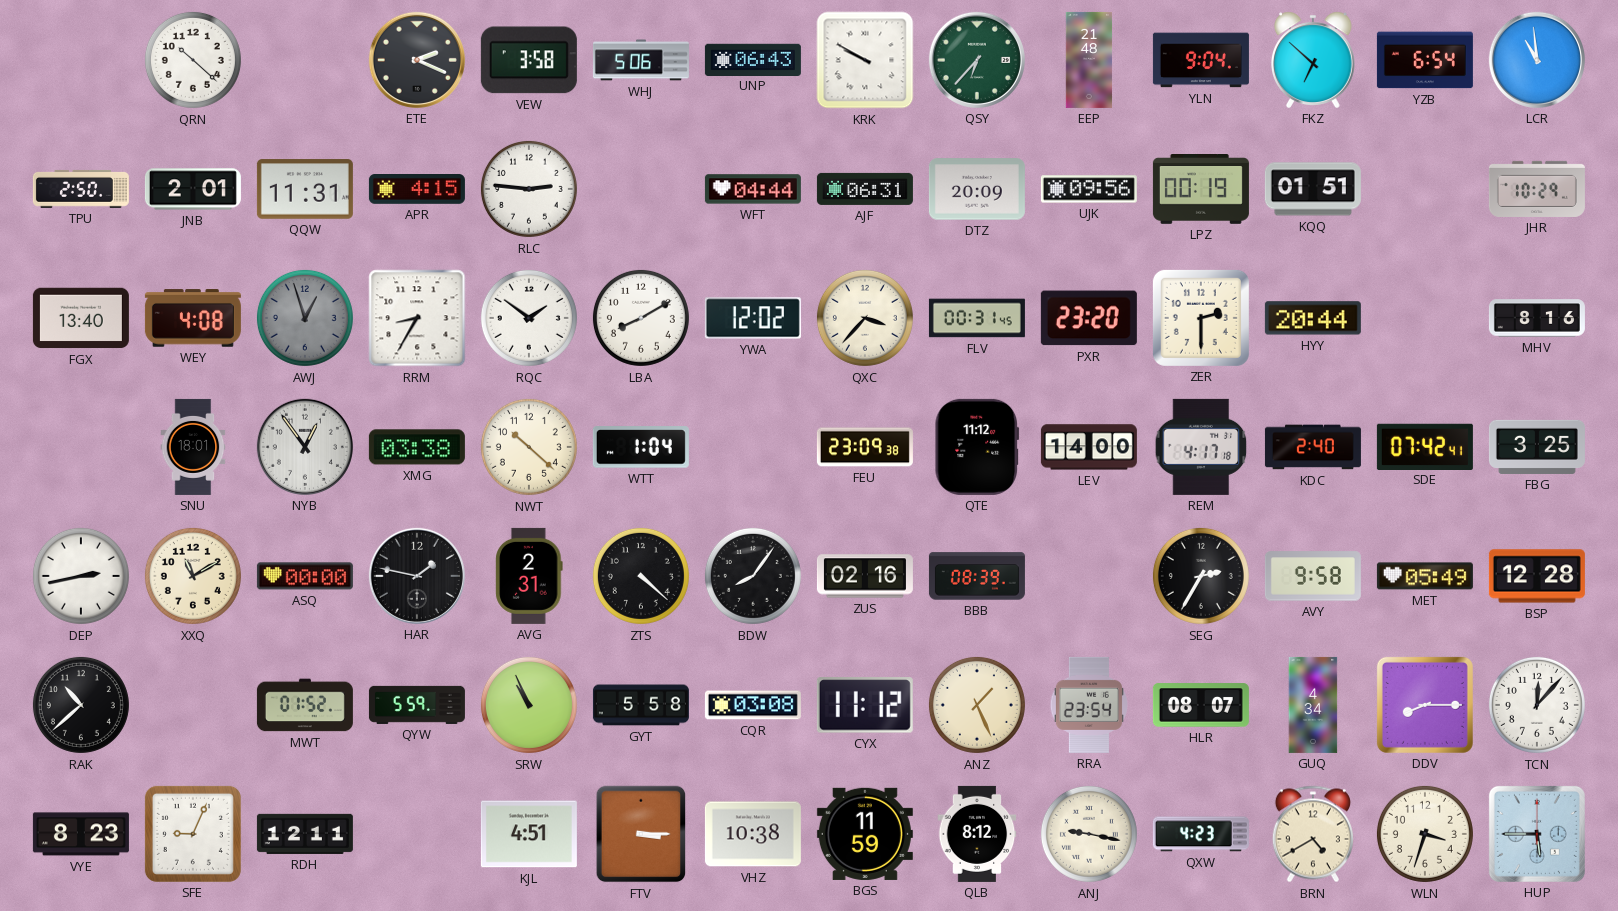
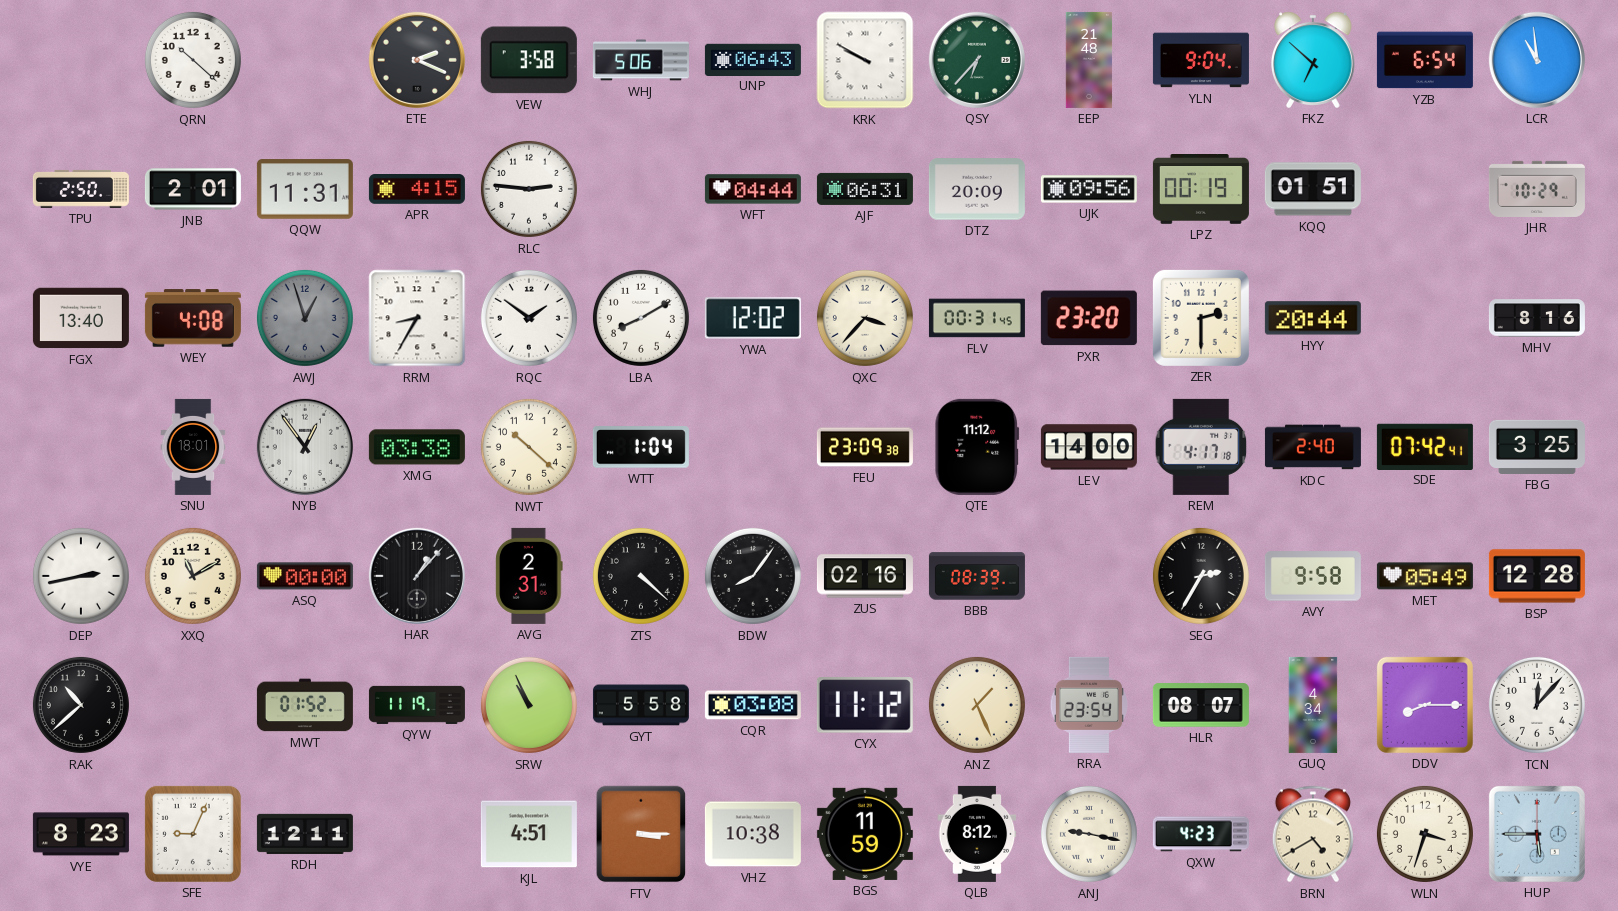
HAR: 1:47 -> 1:07
QYW: 5:59 -> 11:19
